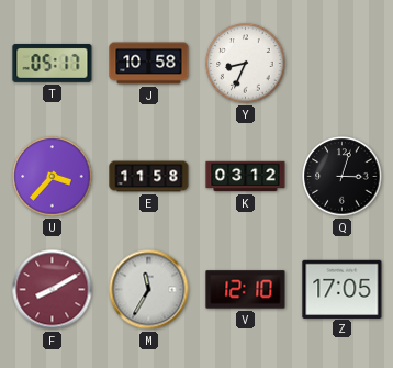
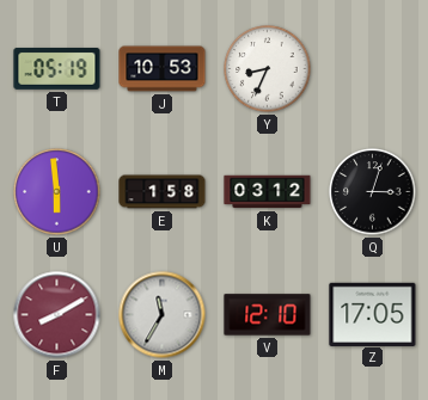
T: 05:17 -> 05:19
J: 10:58 -> 10:53
U: 3:37 -> 5:59
E: 11:58 -> 1:58
